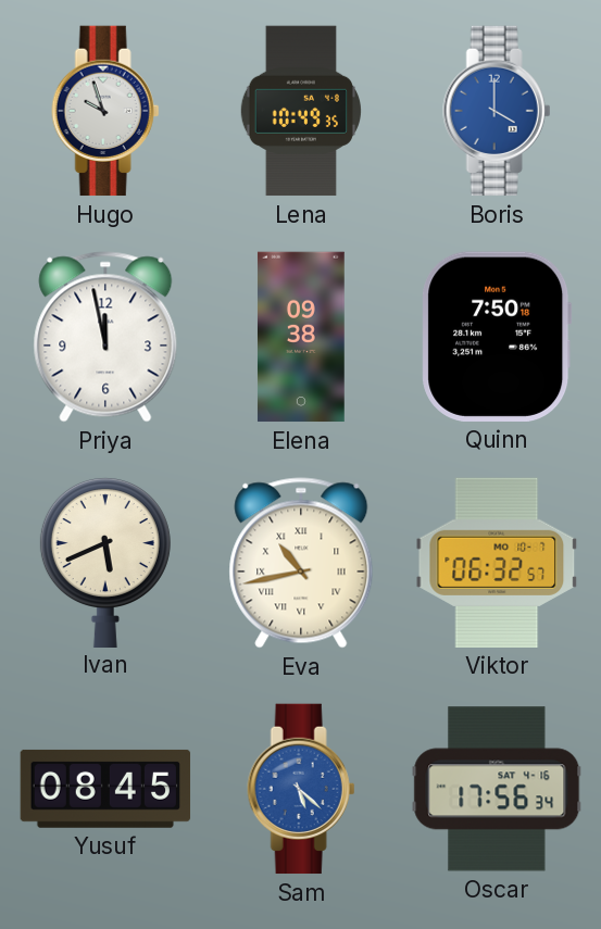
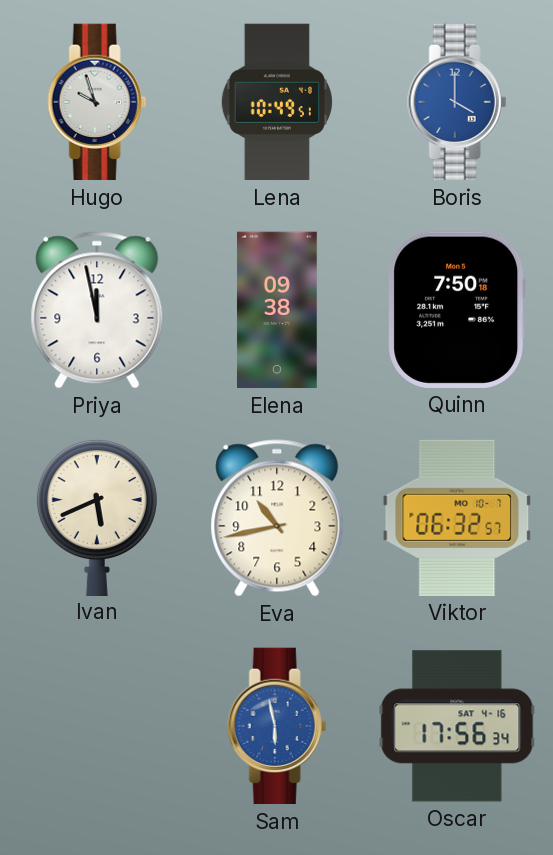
Lena: 10:49:35 -> 10:49:51
Eva numerals: Roman -> Arabic
Yusuf: 08:45 -> none
Sam: 5:22 -> 5:58
